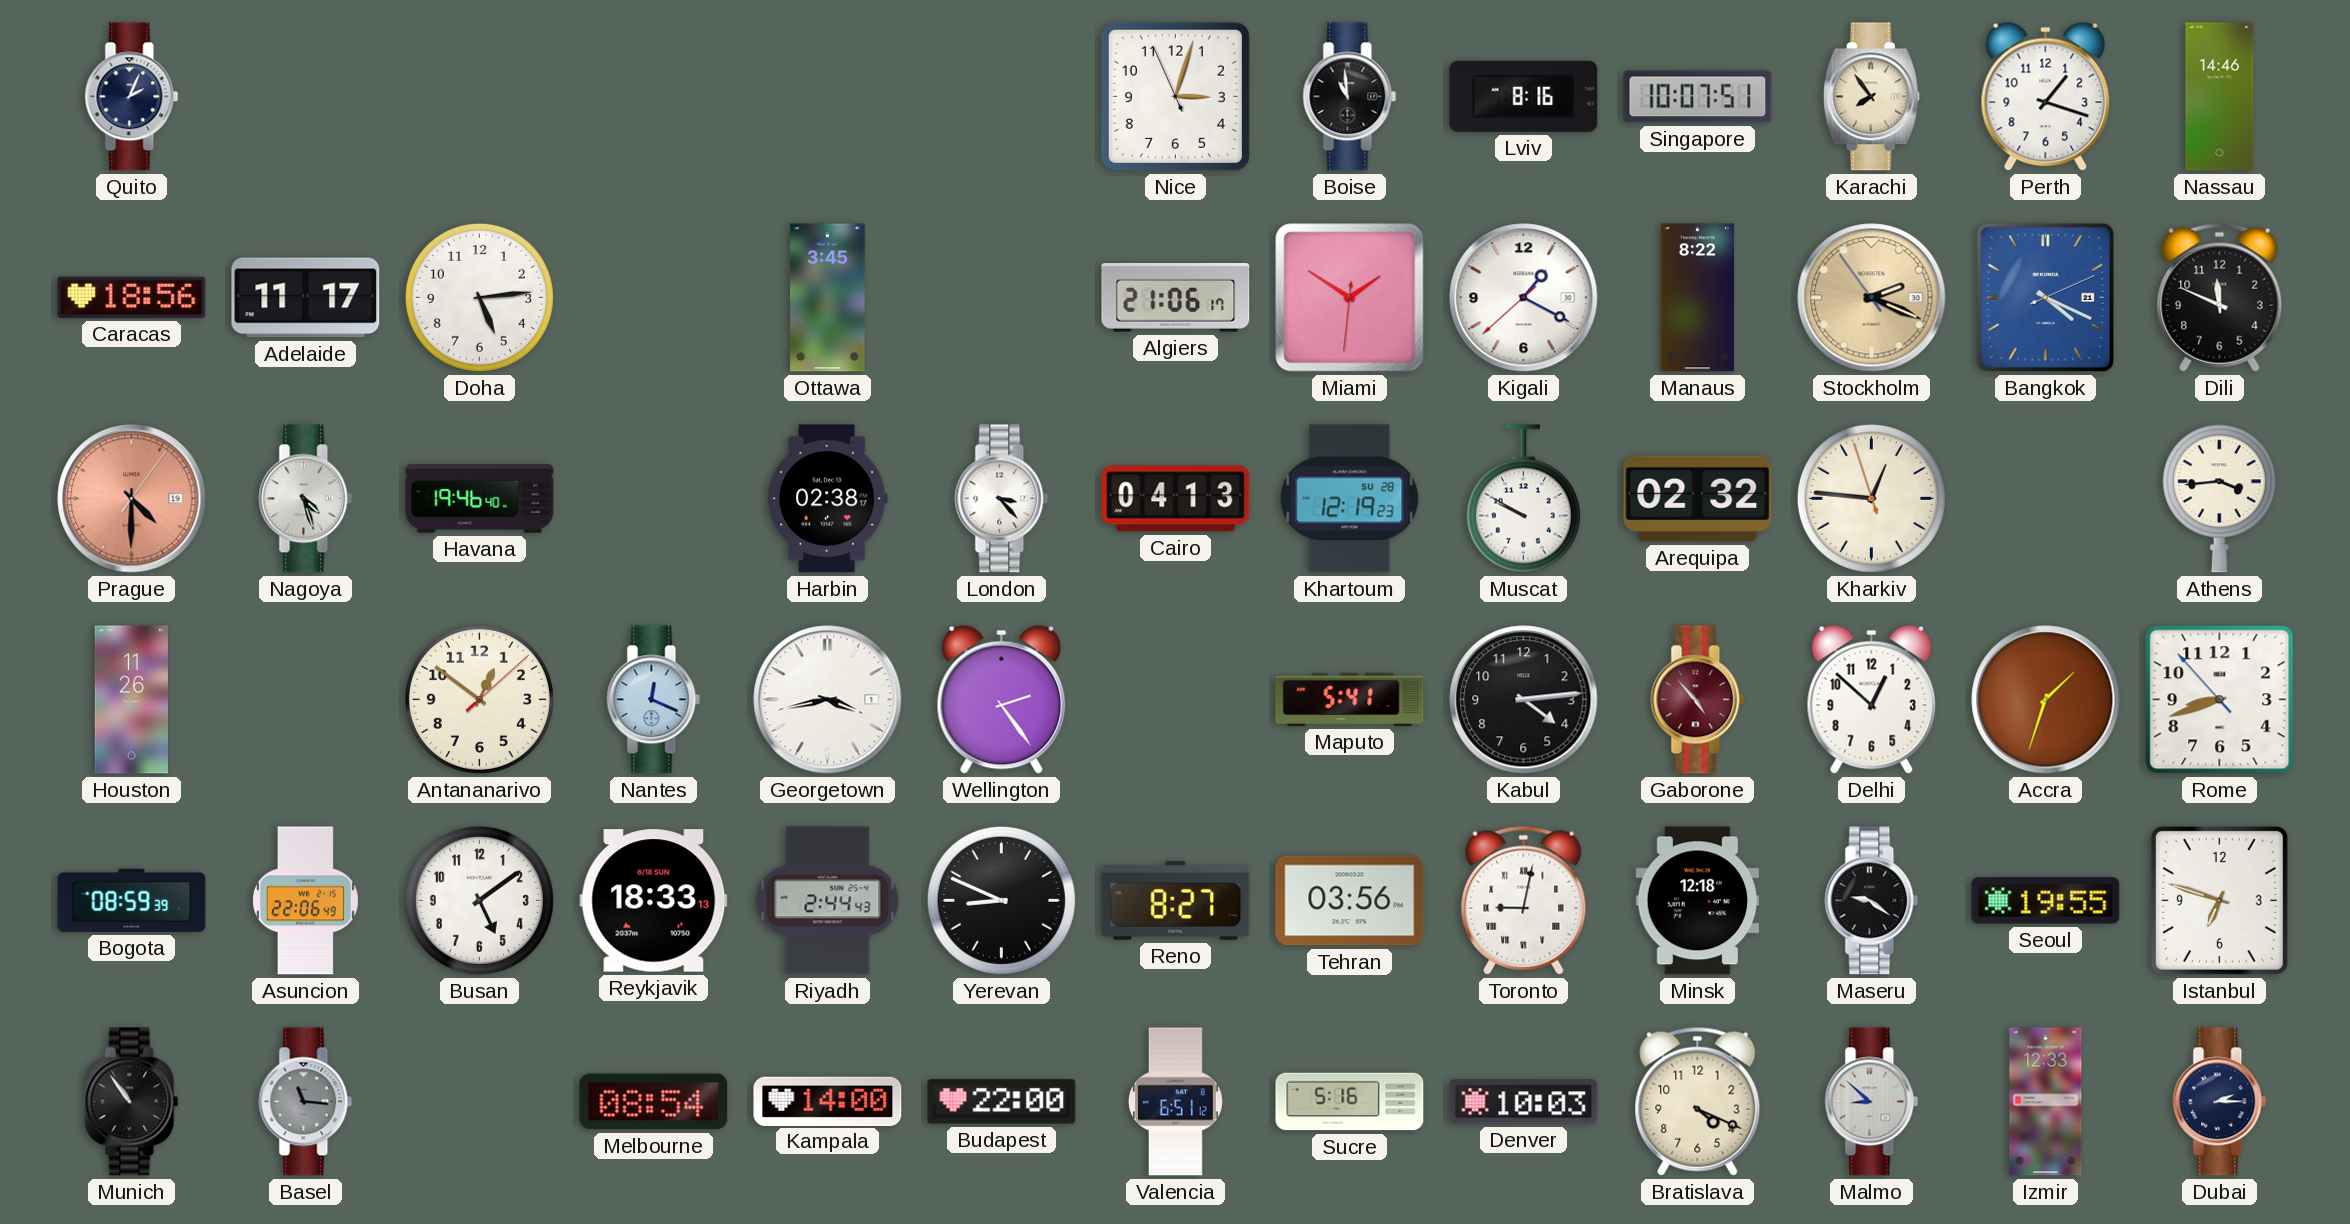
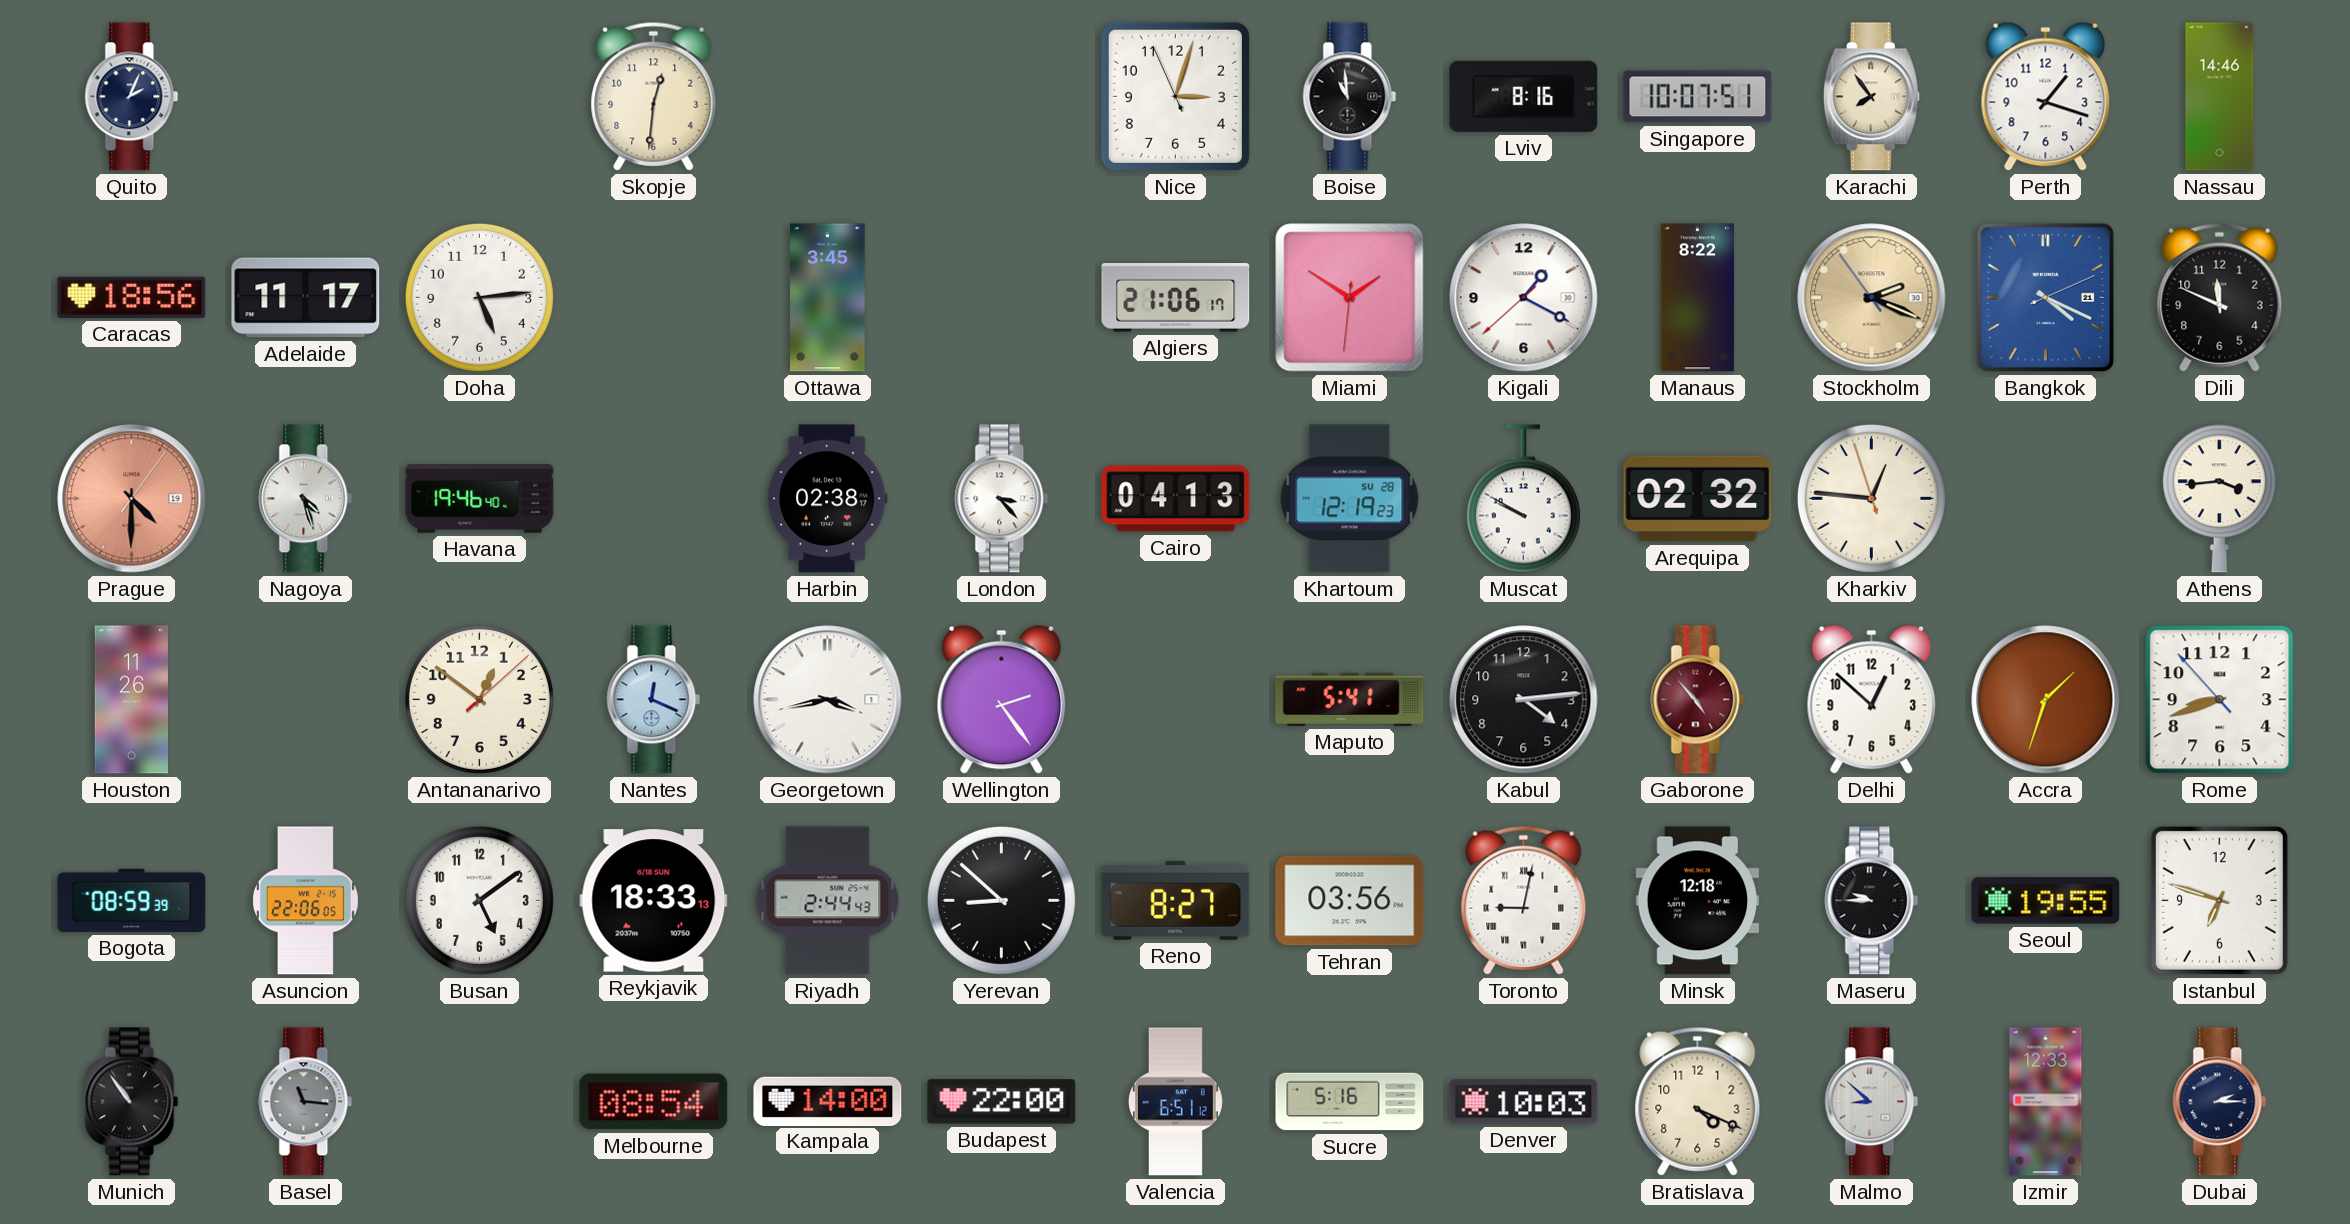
Skopje: none -> 12:31
Asuncion: 22:06:49 -> 22:06:05
Yerevan: 8:49 -> 8:52
Maseru: 9:21 -> 9:45
